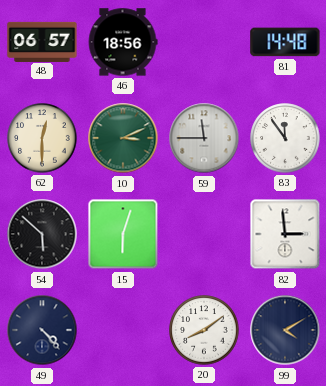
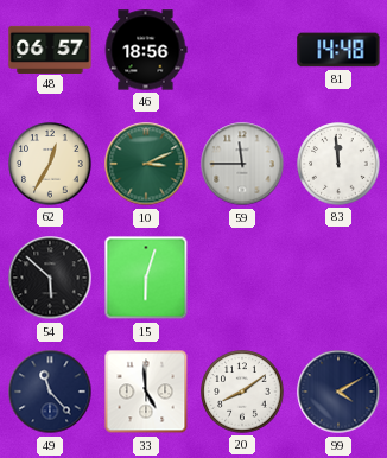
62: 12:30 -> 12:35
83: 11:54 -> 11:59
82: 2:59 -> none
49: 4:23 -> 11:23
33: none -> 4:59
